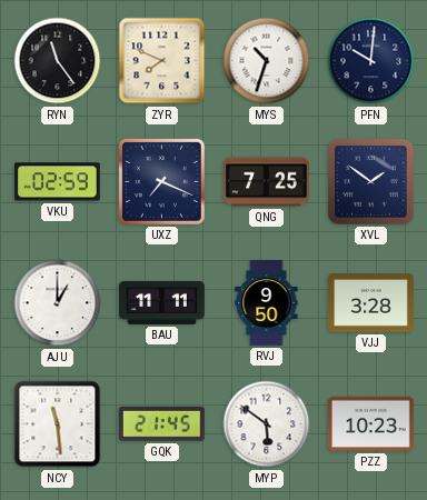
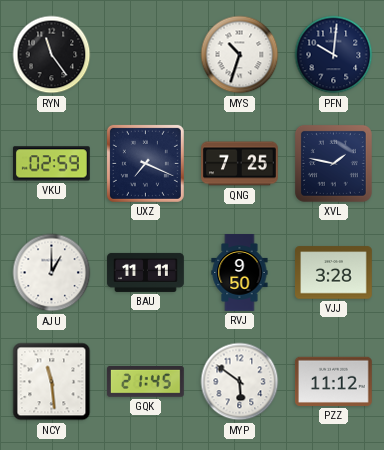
ZYR: 7:49 -> none
XVL: 1:51 -> 1:47
PZZ: 10:23 -> 11:12
